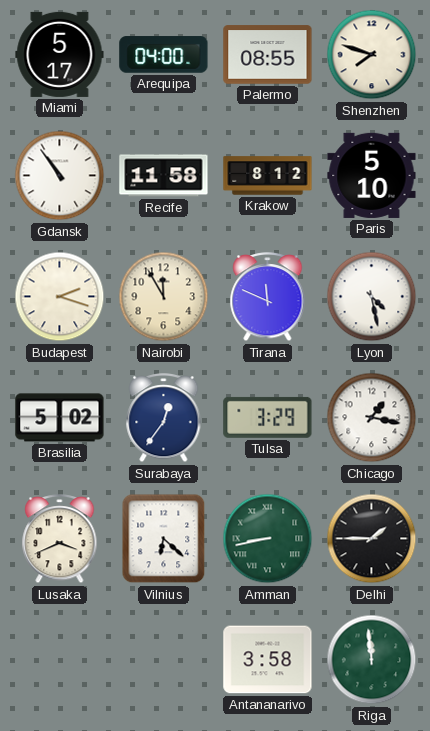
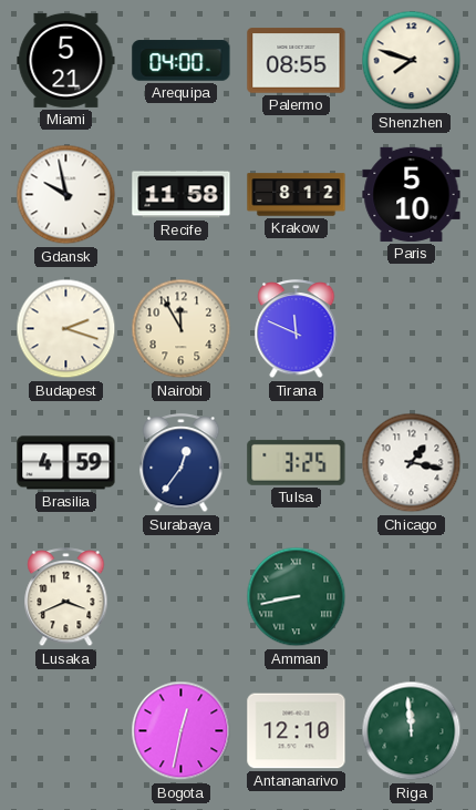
Miami: 5:17 -> 5:21
Gdansk: 10:54 -> 9:58
Lyon: 4:28 -> none
Brasilia: 5:02 -> 4:59
Tulsa: 3:29 -> 3:25
Vilnius: 6:22 -> none
Delhi: 1:45 -> none
Bogota: none -> 12:32
Antananarivo: 3:58 -> 12:10
